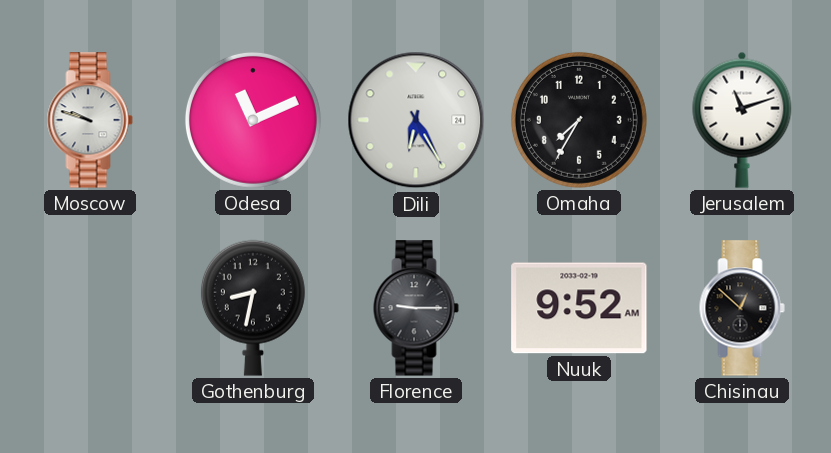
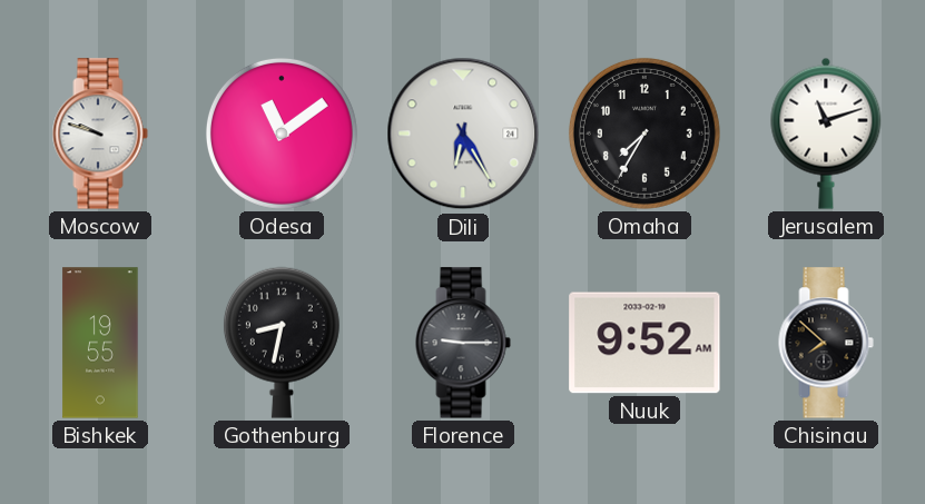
Odesa: 11:11 -> 11:09
Bishkek: none -> 19:55
Chisinau: 12:52 -> 7:52
